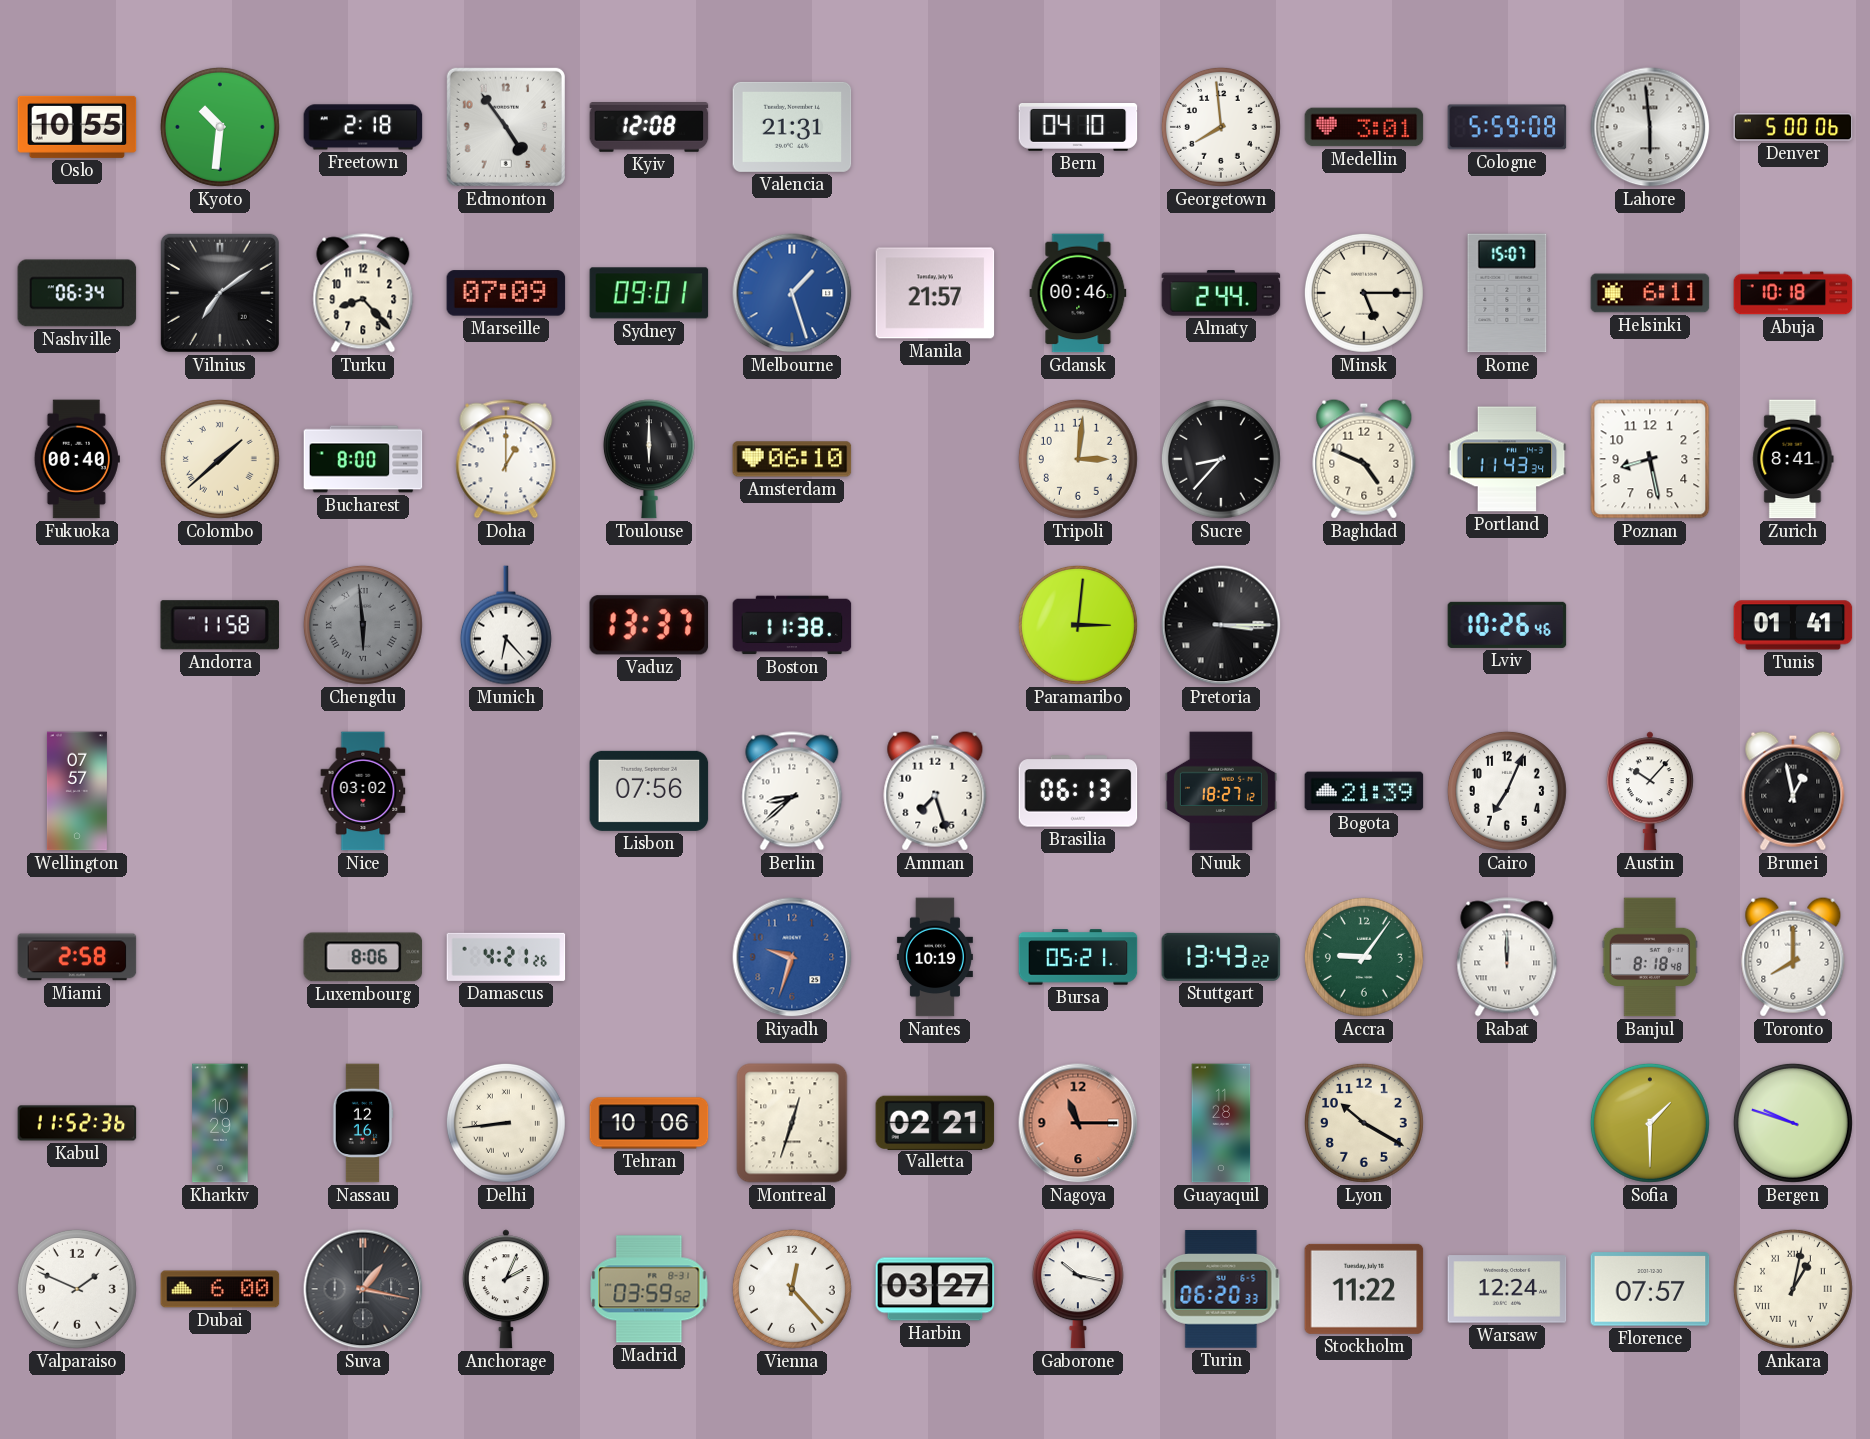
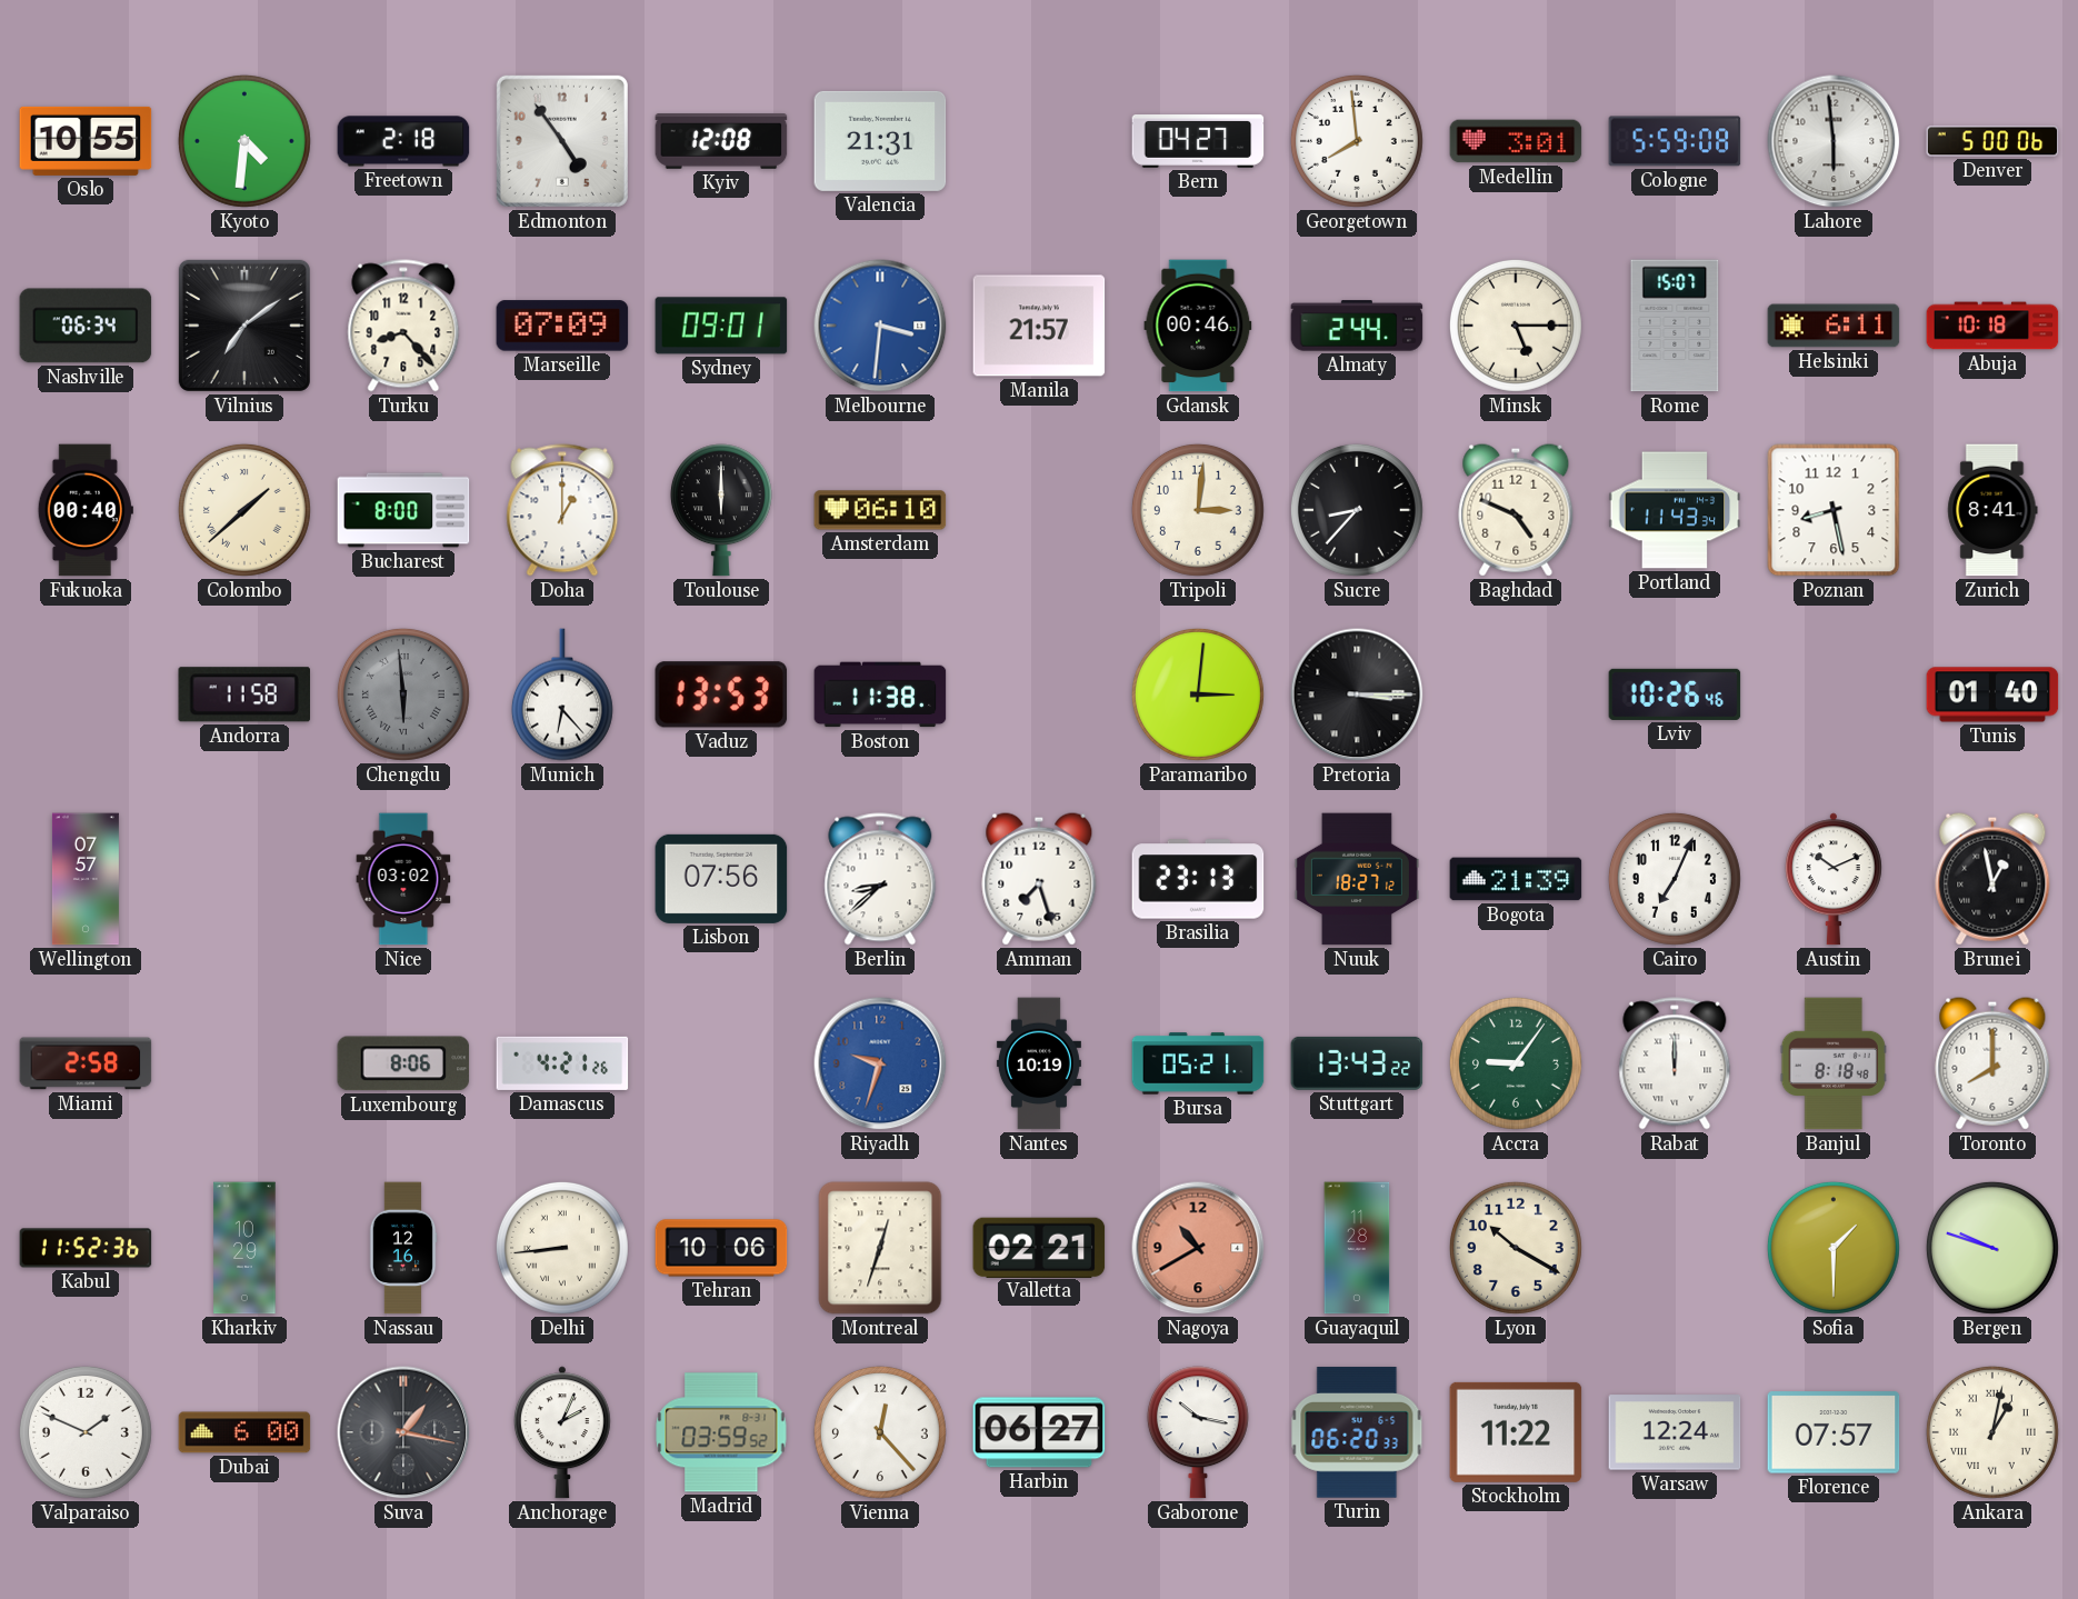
Kyoto: 10:31 -> 4:31
Bern: 04:10 -> 04:27
Melbourne: 1:27 -> 3:31
Vaduz: 13:37 -> 13:53
Tunis: 01:41 -> 01:40
Brasilia: 06:13 -> 23:13
Austin: 10:07 -> 10:11
Nagoya: 11:15 -> 10:40
Harbin: 03:27 -> 06:27
